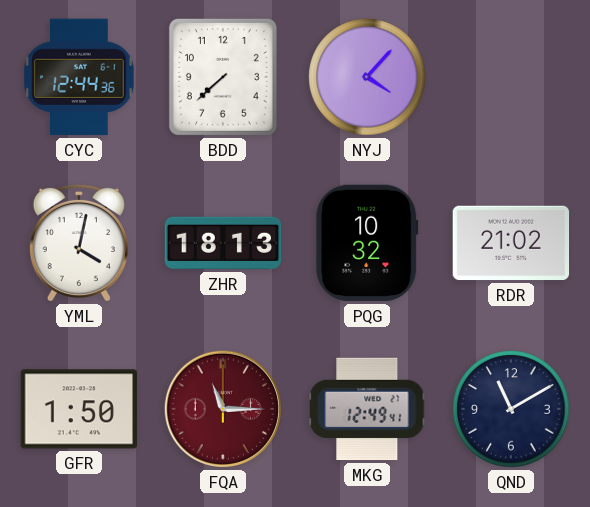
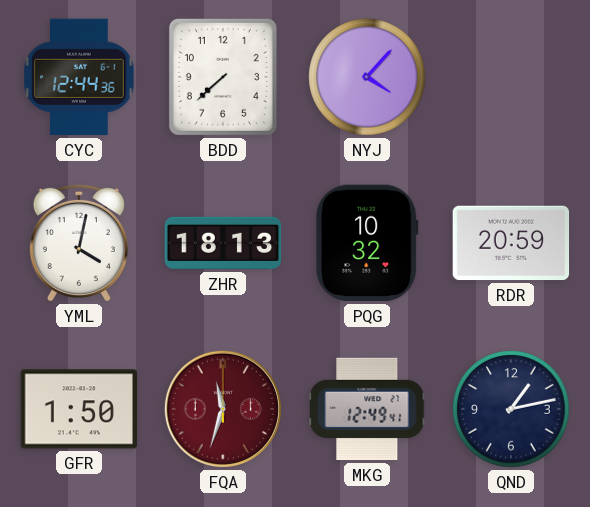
RDR: 21:02 -> 20:59
FQA: 11:15 -> 11:33
QND: 11:10 -> 1:13
